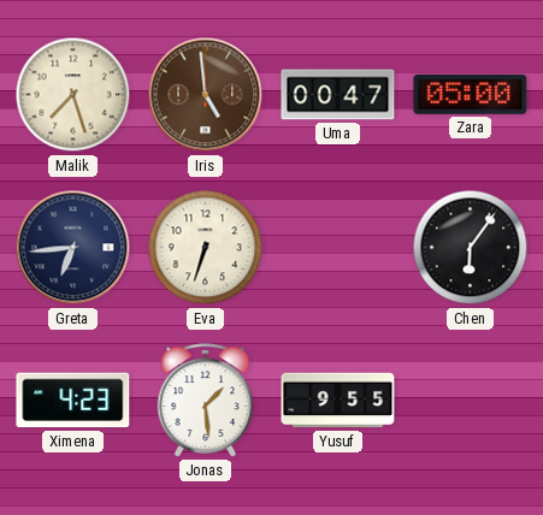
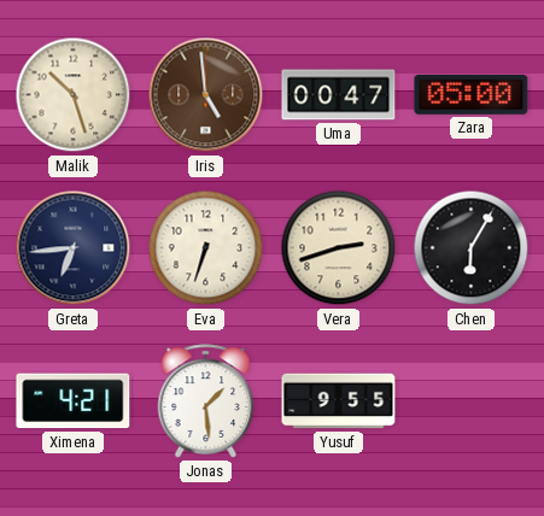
Malik: 7:27 -> 10:27
Vera: none -> 2:42
Chen: 6:06 -> 6:05
Ximena: 4:23 -> 4:21
